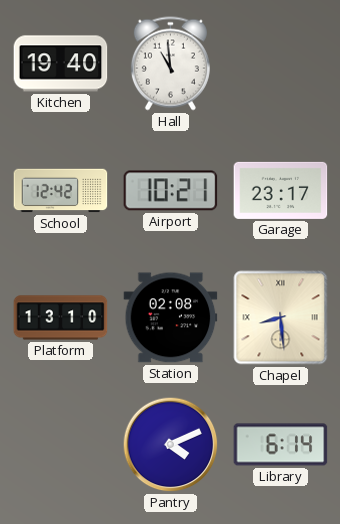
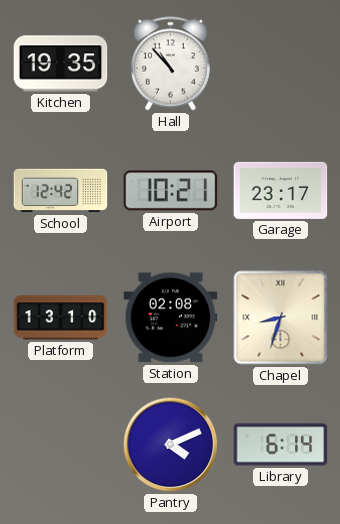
Kitchen: 19:40 -> 19:35
Hall: 10:59 -> 10:53
Chapel: 8:29 -> 8:33
